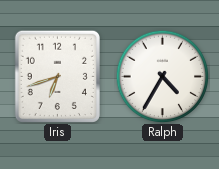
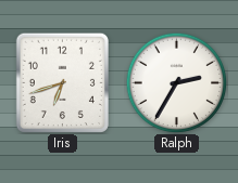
Ralph: 4:35 -> 2:35
